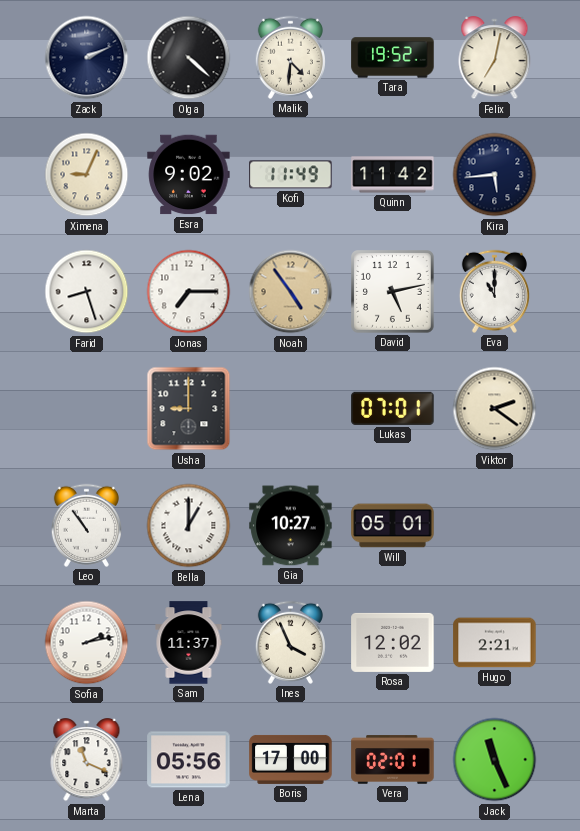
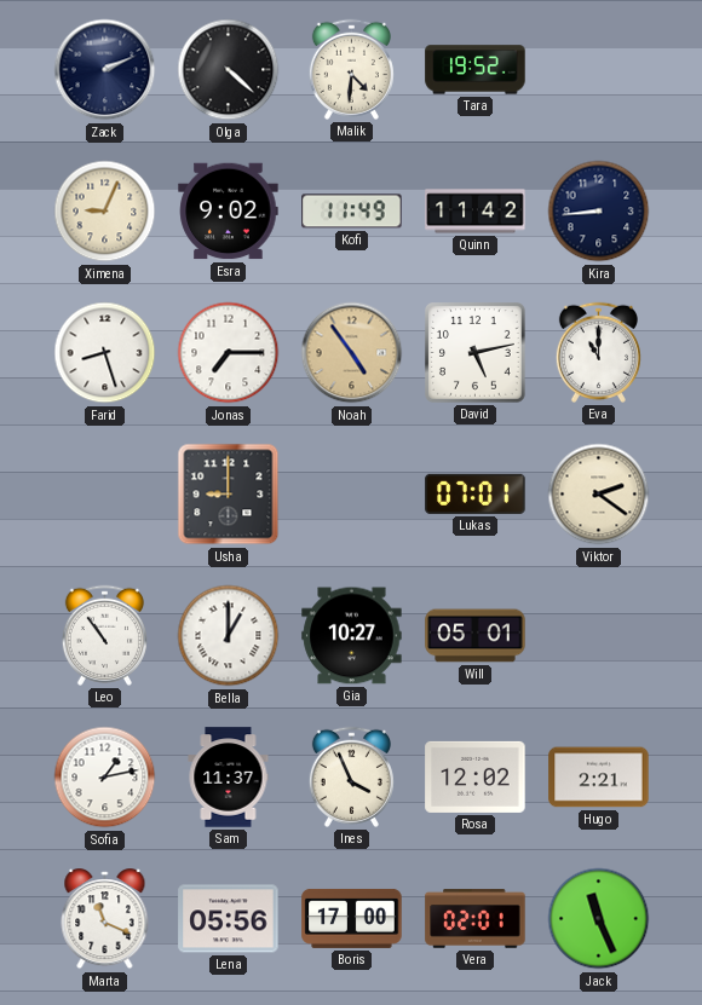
Felix: 7:02 -> none
Kira: 5:44 -> 8:44
Sofia: 2:13 -> 1:13
